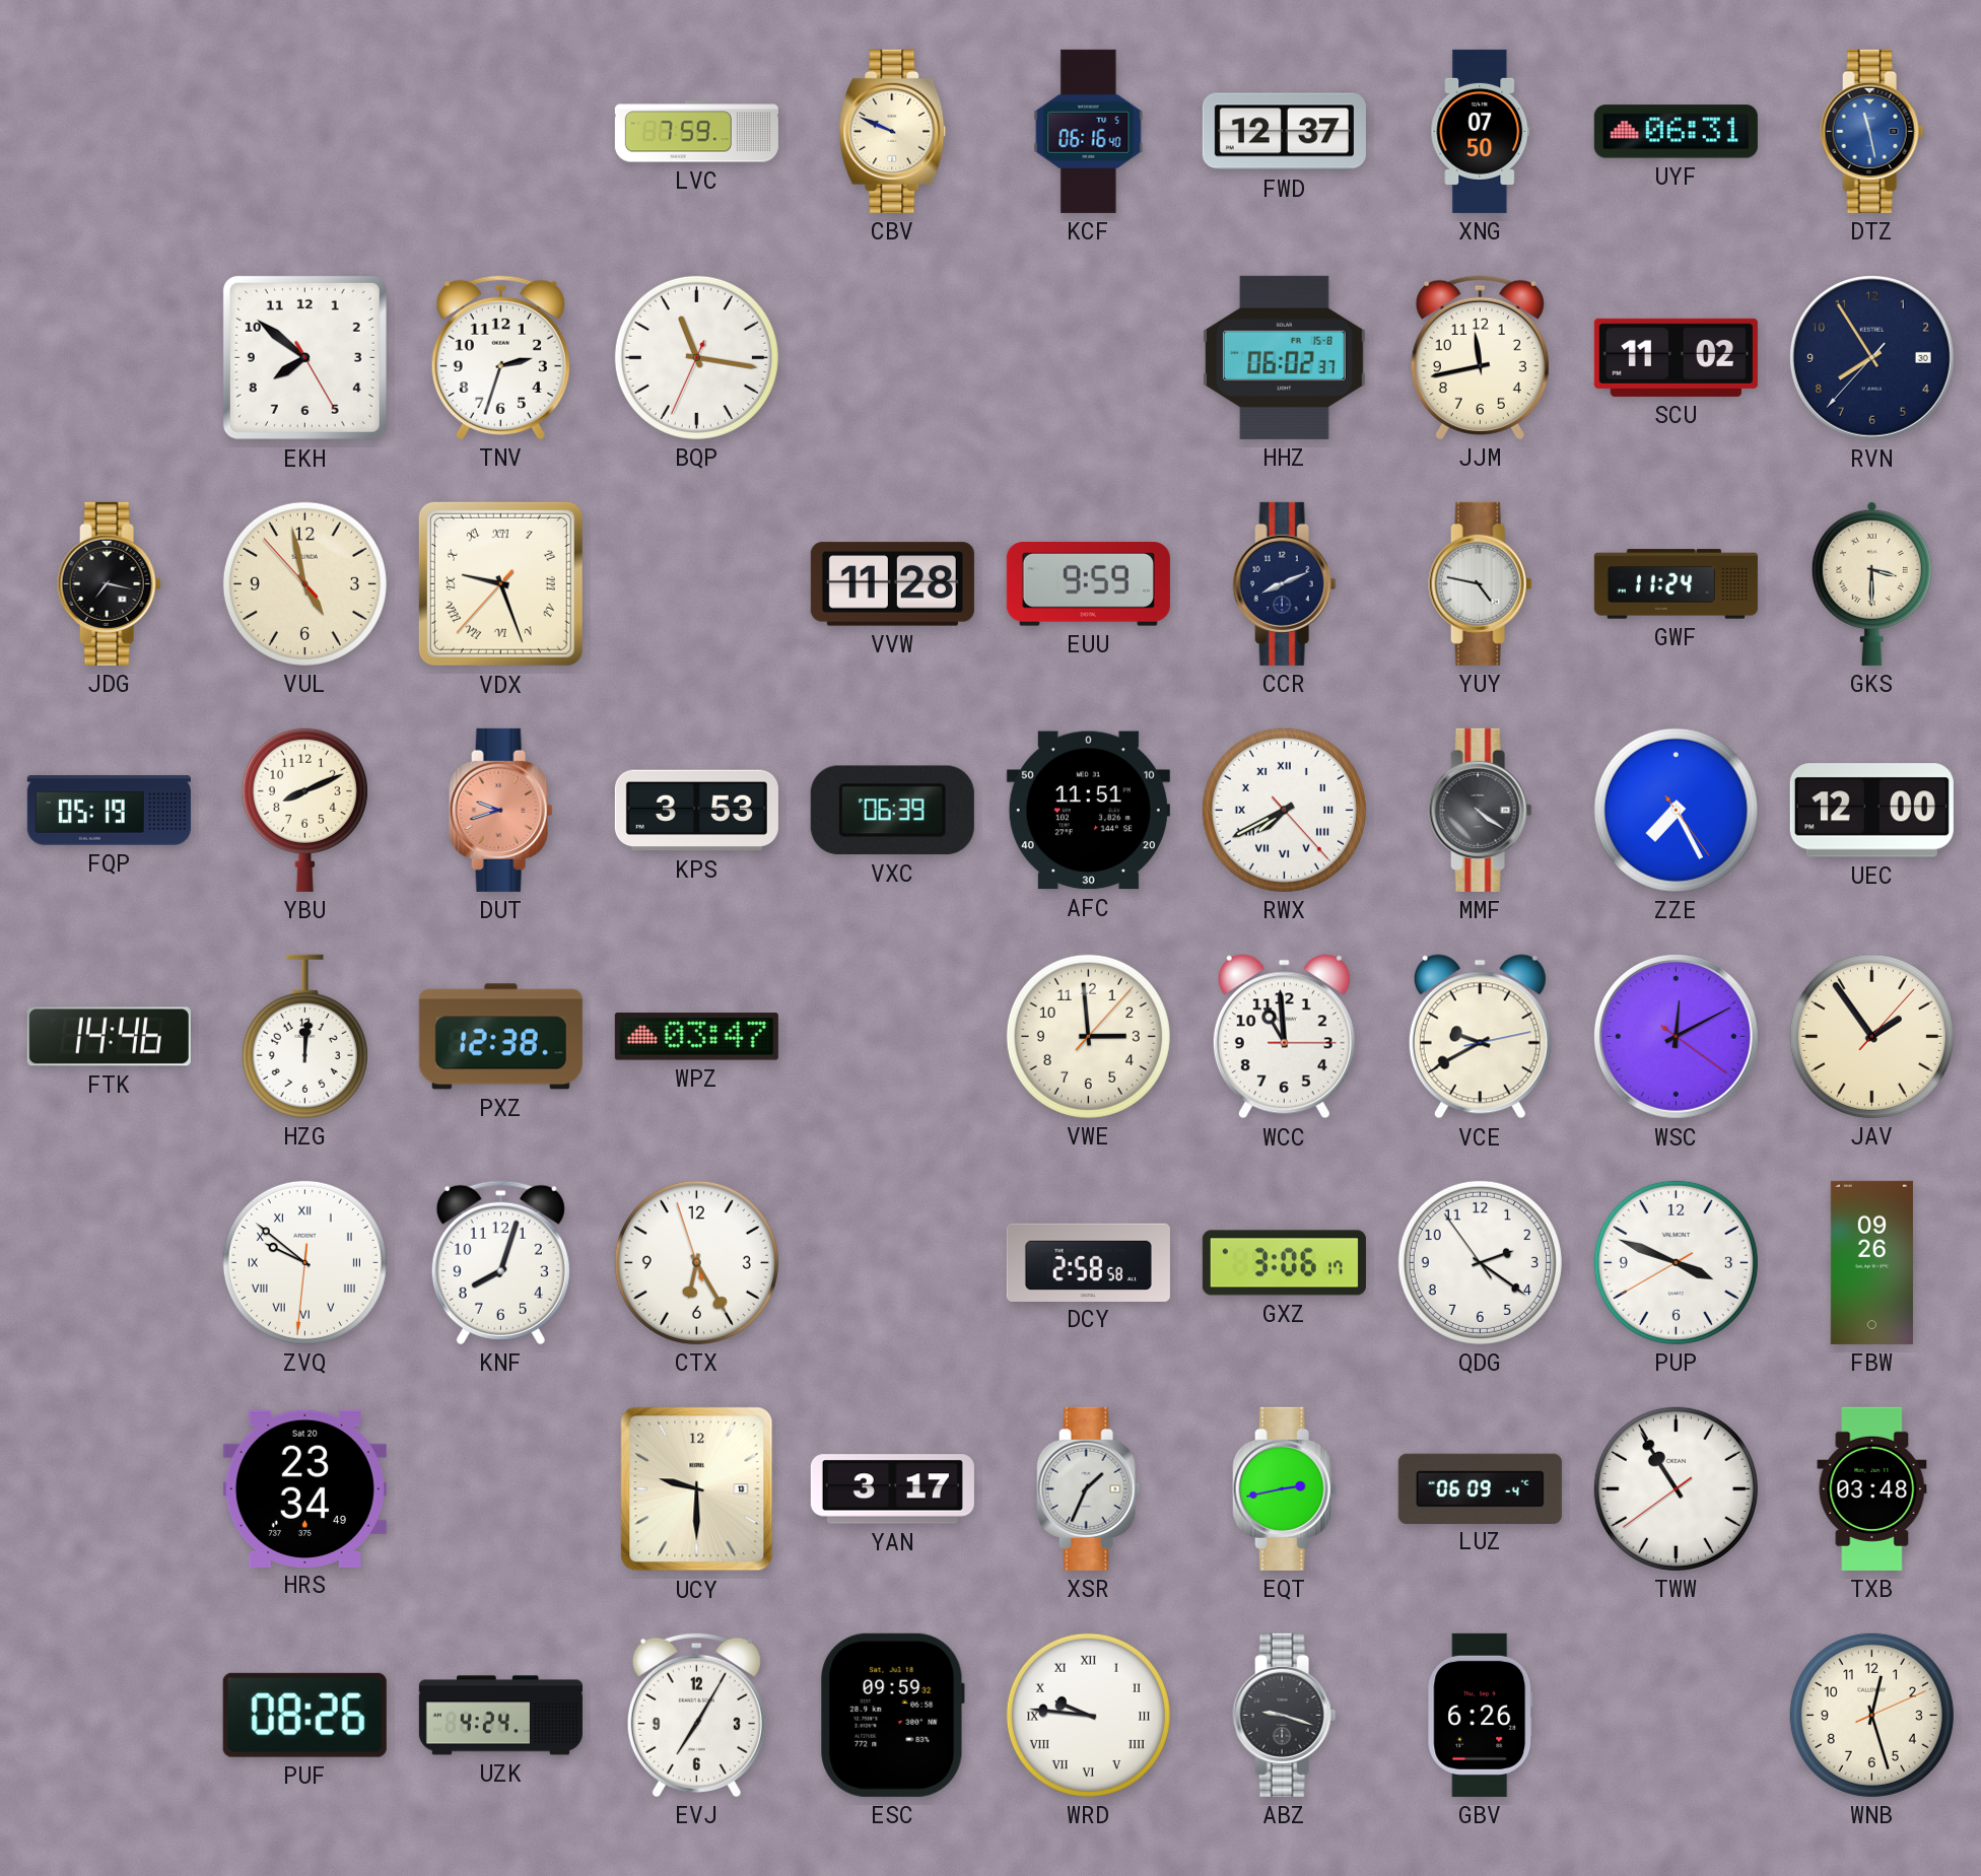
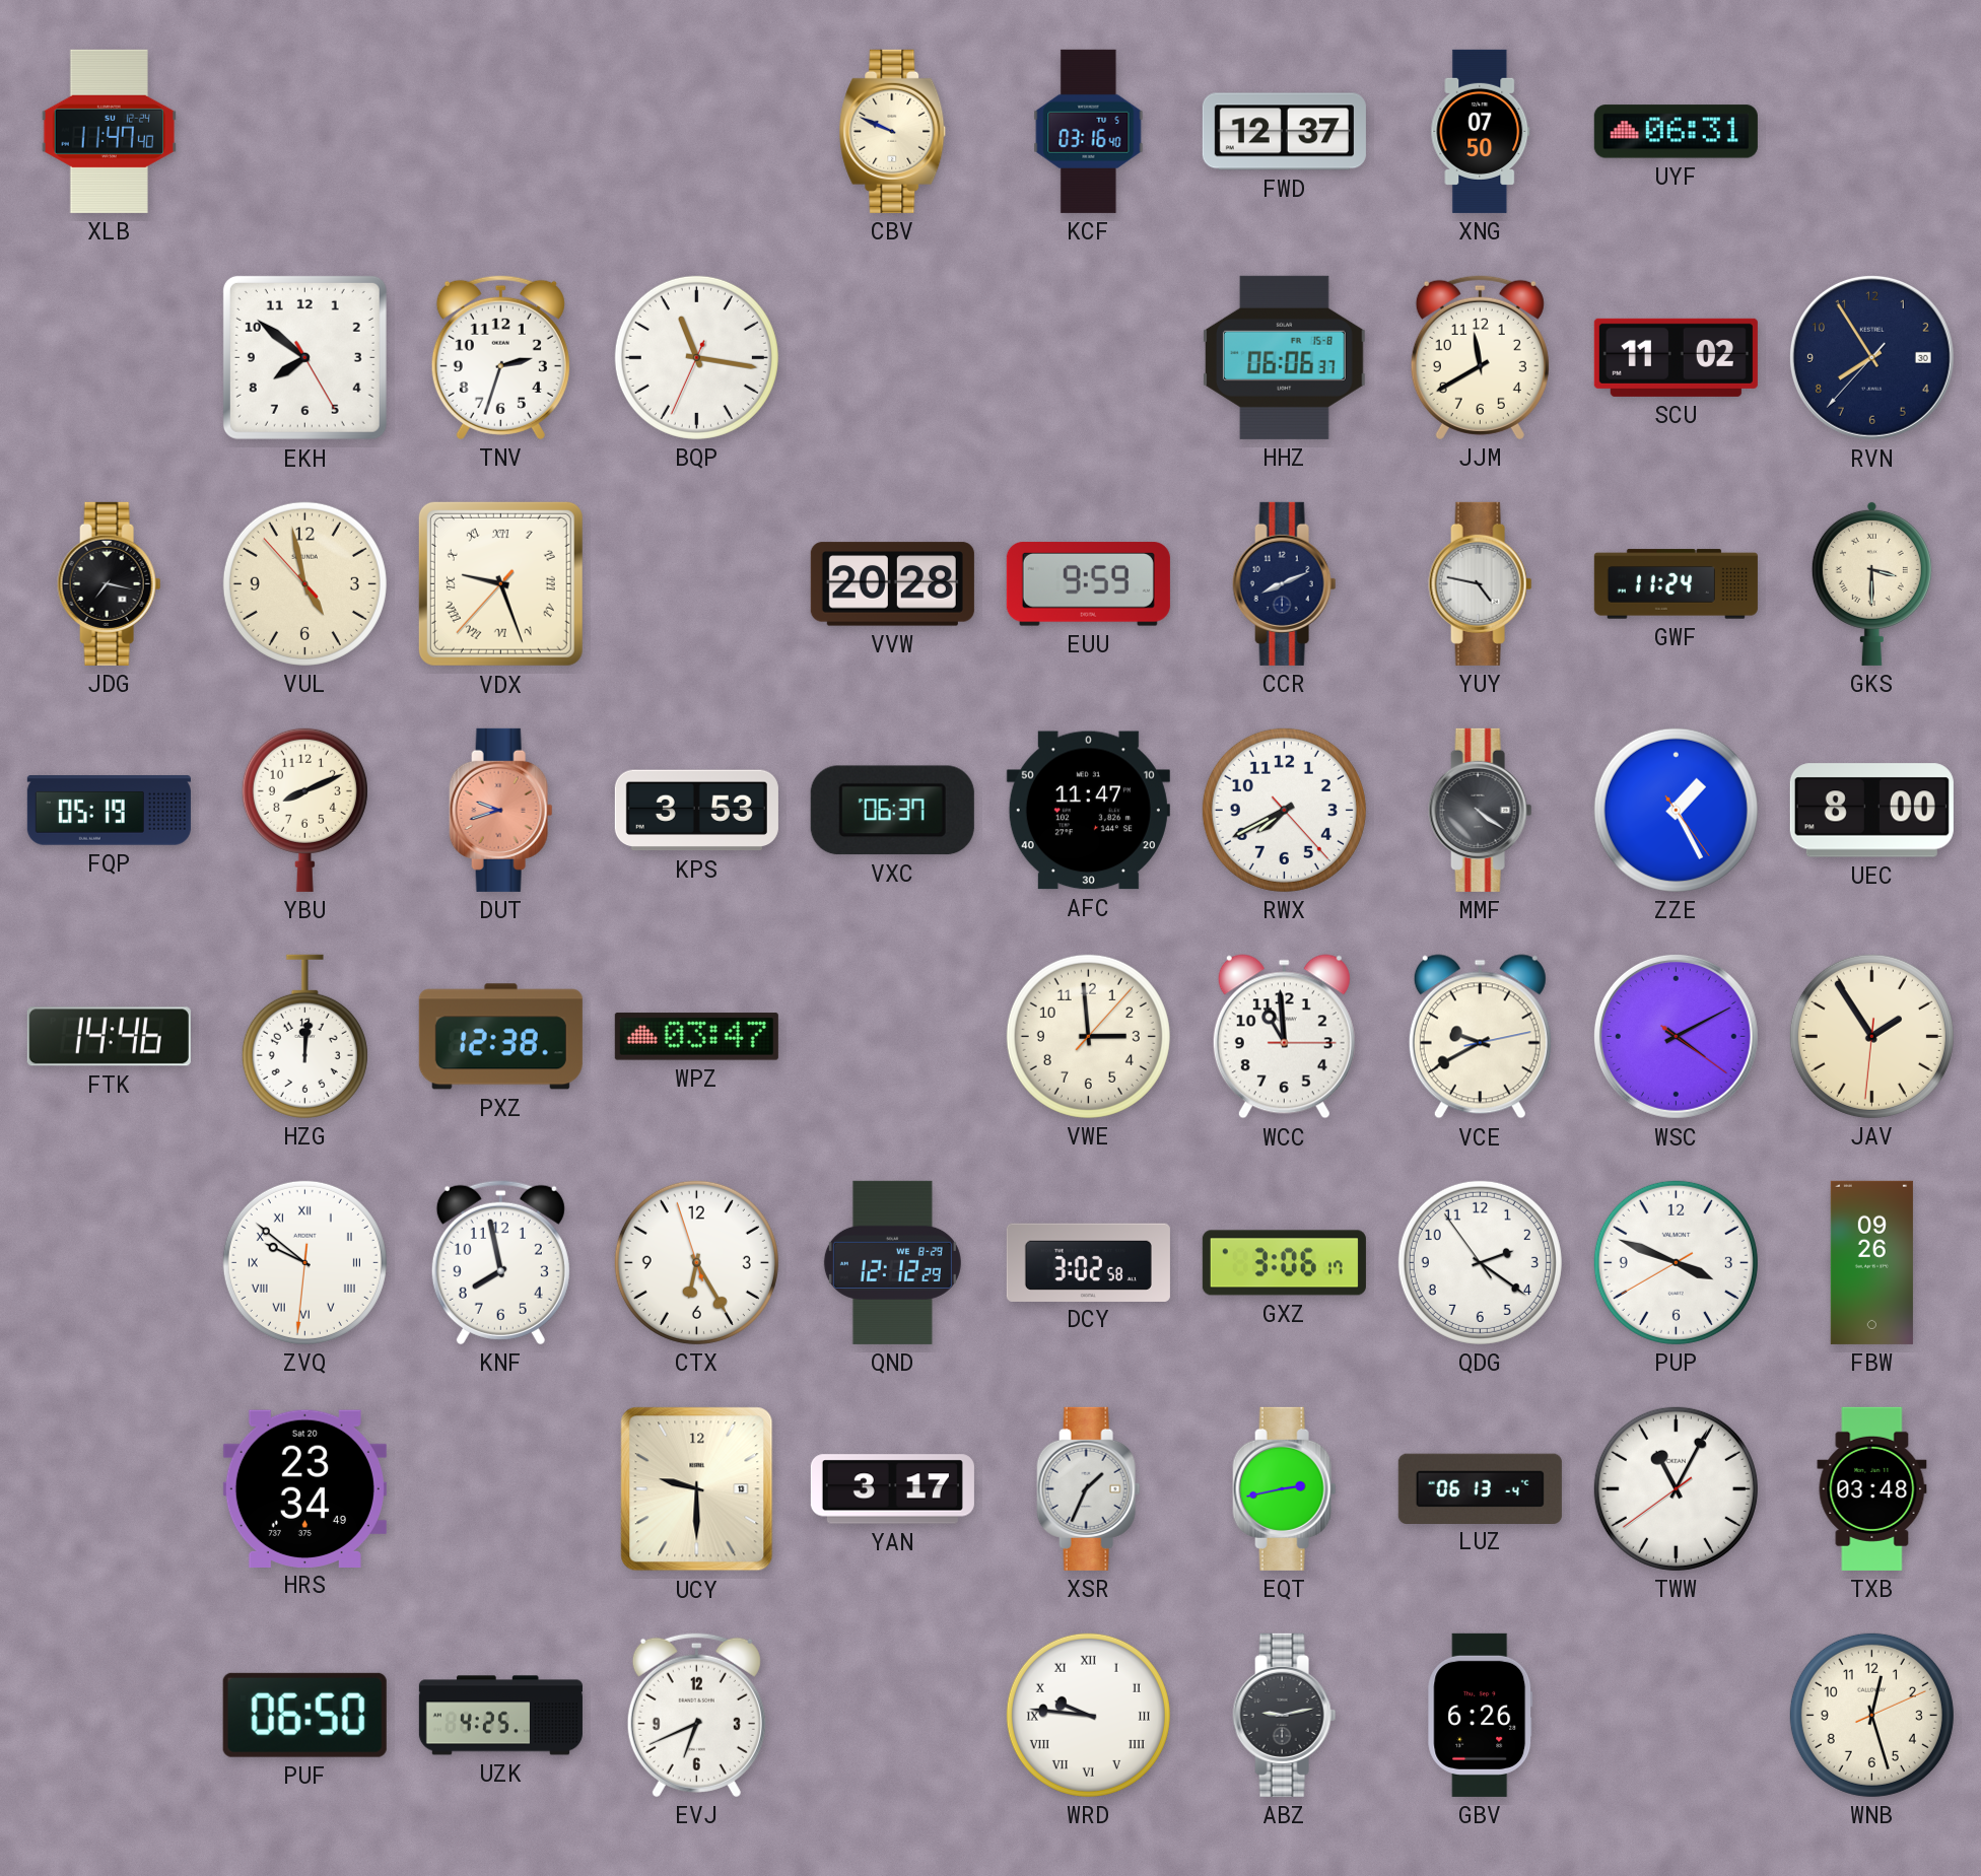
XLB: none -> 11:47
LVC: 7:59 -> none
KCF: 06:16 -> 03:16
DTZ: 11:28 -> none
HHZ: 06:02 -> 06:06
JJM: 11:43 -> 11:40
VVW: 11:28 -> 20:28
VXC: 06:39 -> 06:37
AFC: 11:51 -> 11:47
RWX numerals: Roman -> Arabic
ZZE: 7:25 -> 1:25
UEC: 12:00 -> 8:00
WSC: 12:10 -> 4:10
JAV: 1:54:07 -> 1:54:31
KNF: 8:03 -> 7:58
QND: none -> 12:12
DCY: 2:58 -> 3:02
LUZ: 06:09 -> 06:13
TWW: 10:54 -> 11:04
PUF: 08:26 -> 06:50
UZK: 4:24 -> 4:25
EVJ: 7:05 -> 6:41
ESC: 09:59 -> none
ABZ: 9:18 -> 9:13
